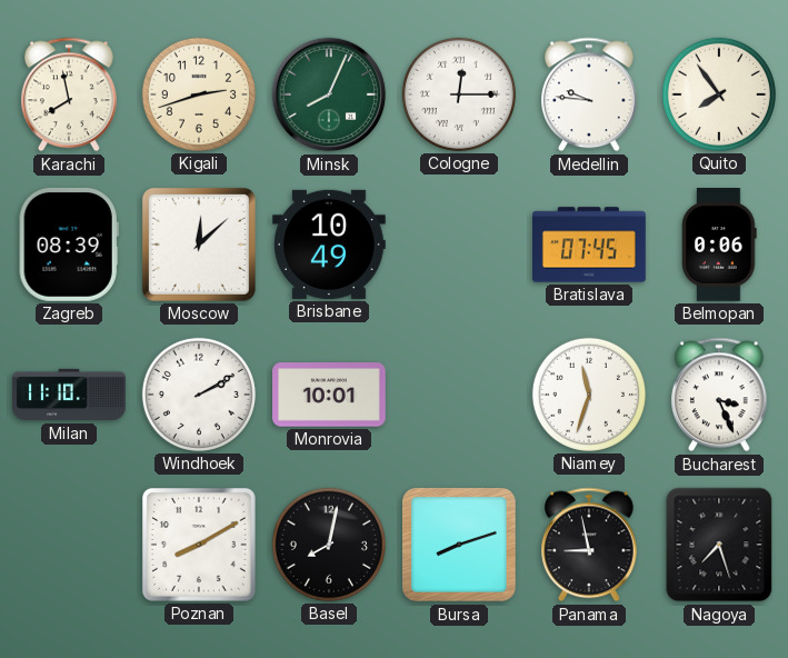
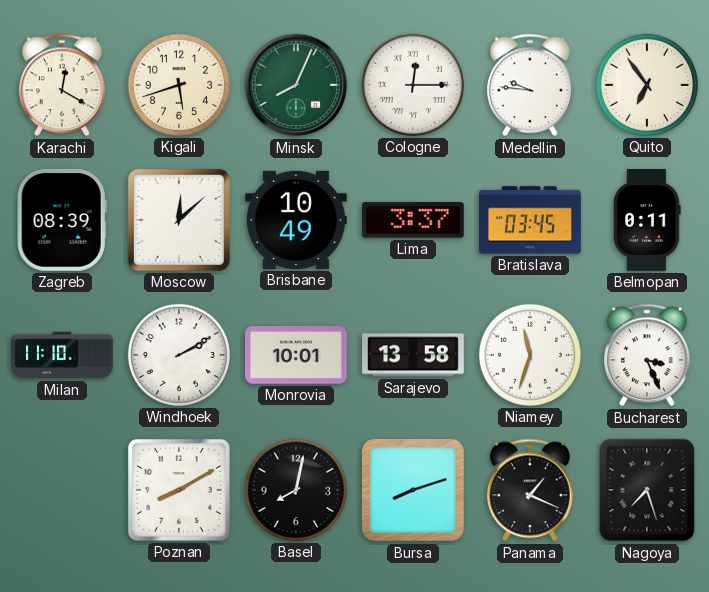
Karachi: 7:58 -> 12:20
Kigali: 2:42 -> 5:42
Quito: 7:54 -> 6:54
Lima: none -> 3:37
Bratislava: 07:45 -> 03:45
Belmopan: 0:06 -> 0:11
Sarajevo: none -> 13:58
Panama: 8:58 -> 1:19
